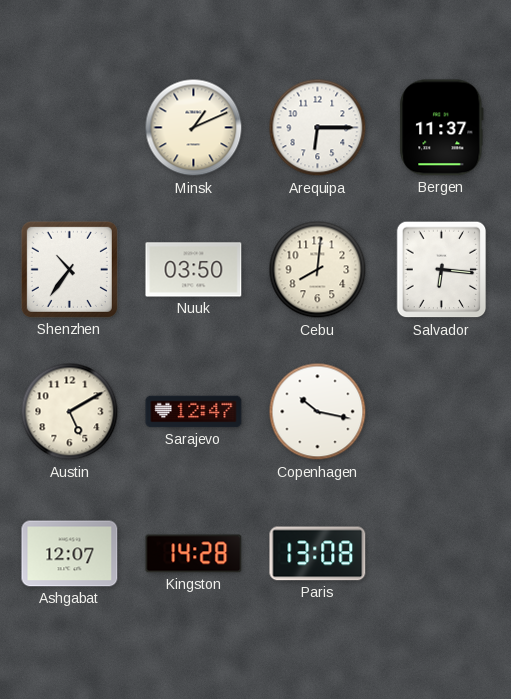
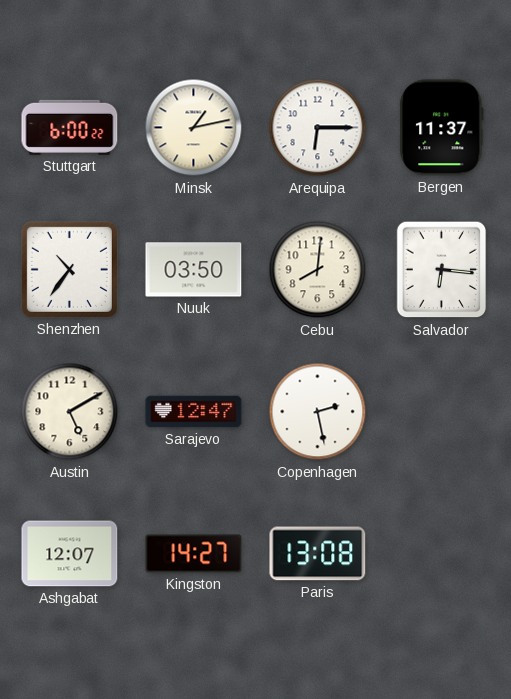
Stuttgart: none -> 6:00
Minsk: 1:11 -> 1:13
Copenhagen: 10:17 -> 2:28
Kingston: 14:28 -> 14:27
